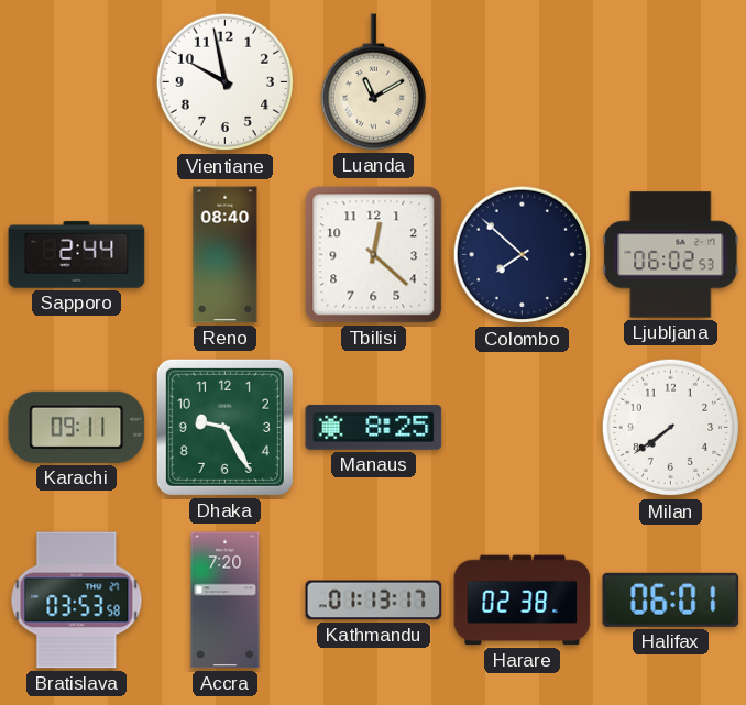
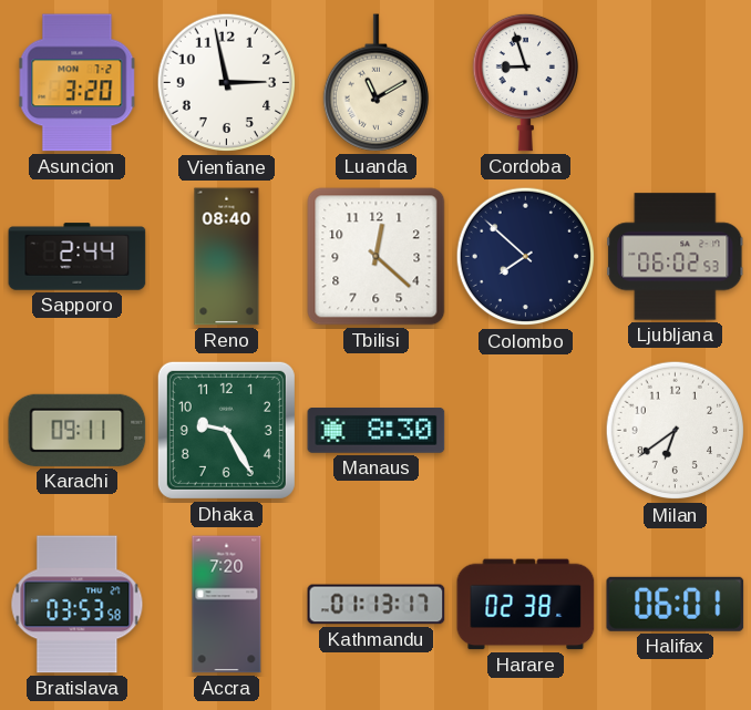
Asuncion: none -> 3:20
Vientiane: 9:58 -> 2:58
Cordoba: none -> 8:57
Manaus: 8:25 -> 8:30
Milan: 7:39 -> 6:39
